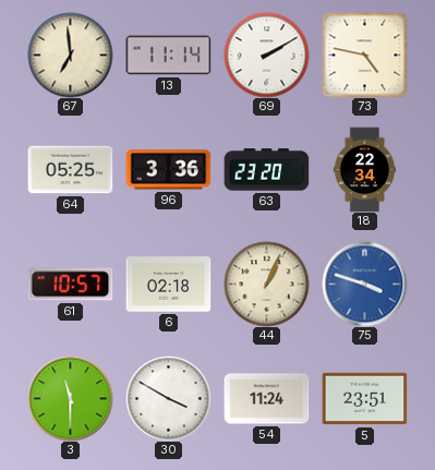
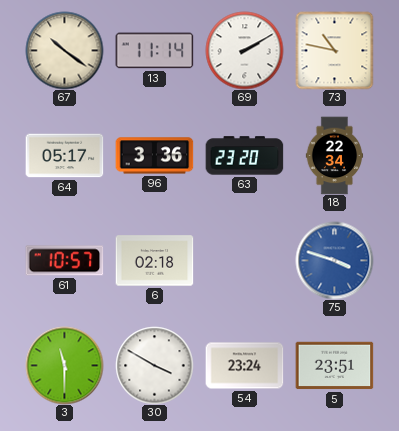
67: 6:59 -> 10:21
73: 4:47 -> 10:47
64: 05:25 -> 05:17
44: 1:04 -> none
54: 11:24 -> 23:24
